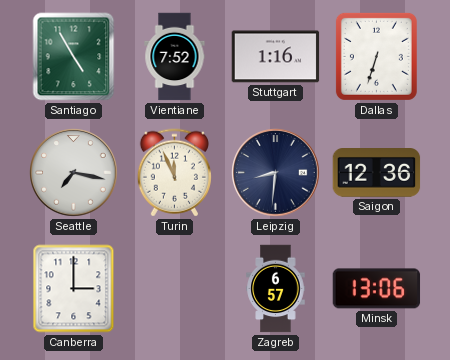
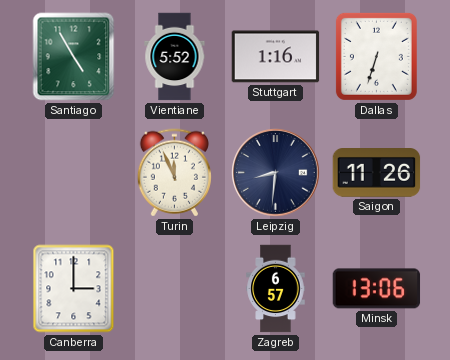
Vientiane: 7:52 -> 5:52
Seattle: 7:17 -> none
Saigon: 12:36 -> 11:26
